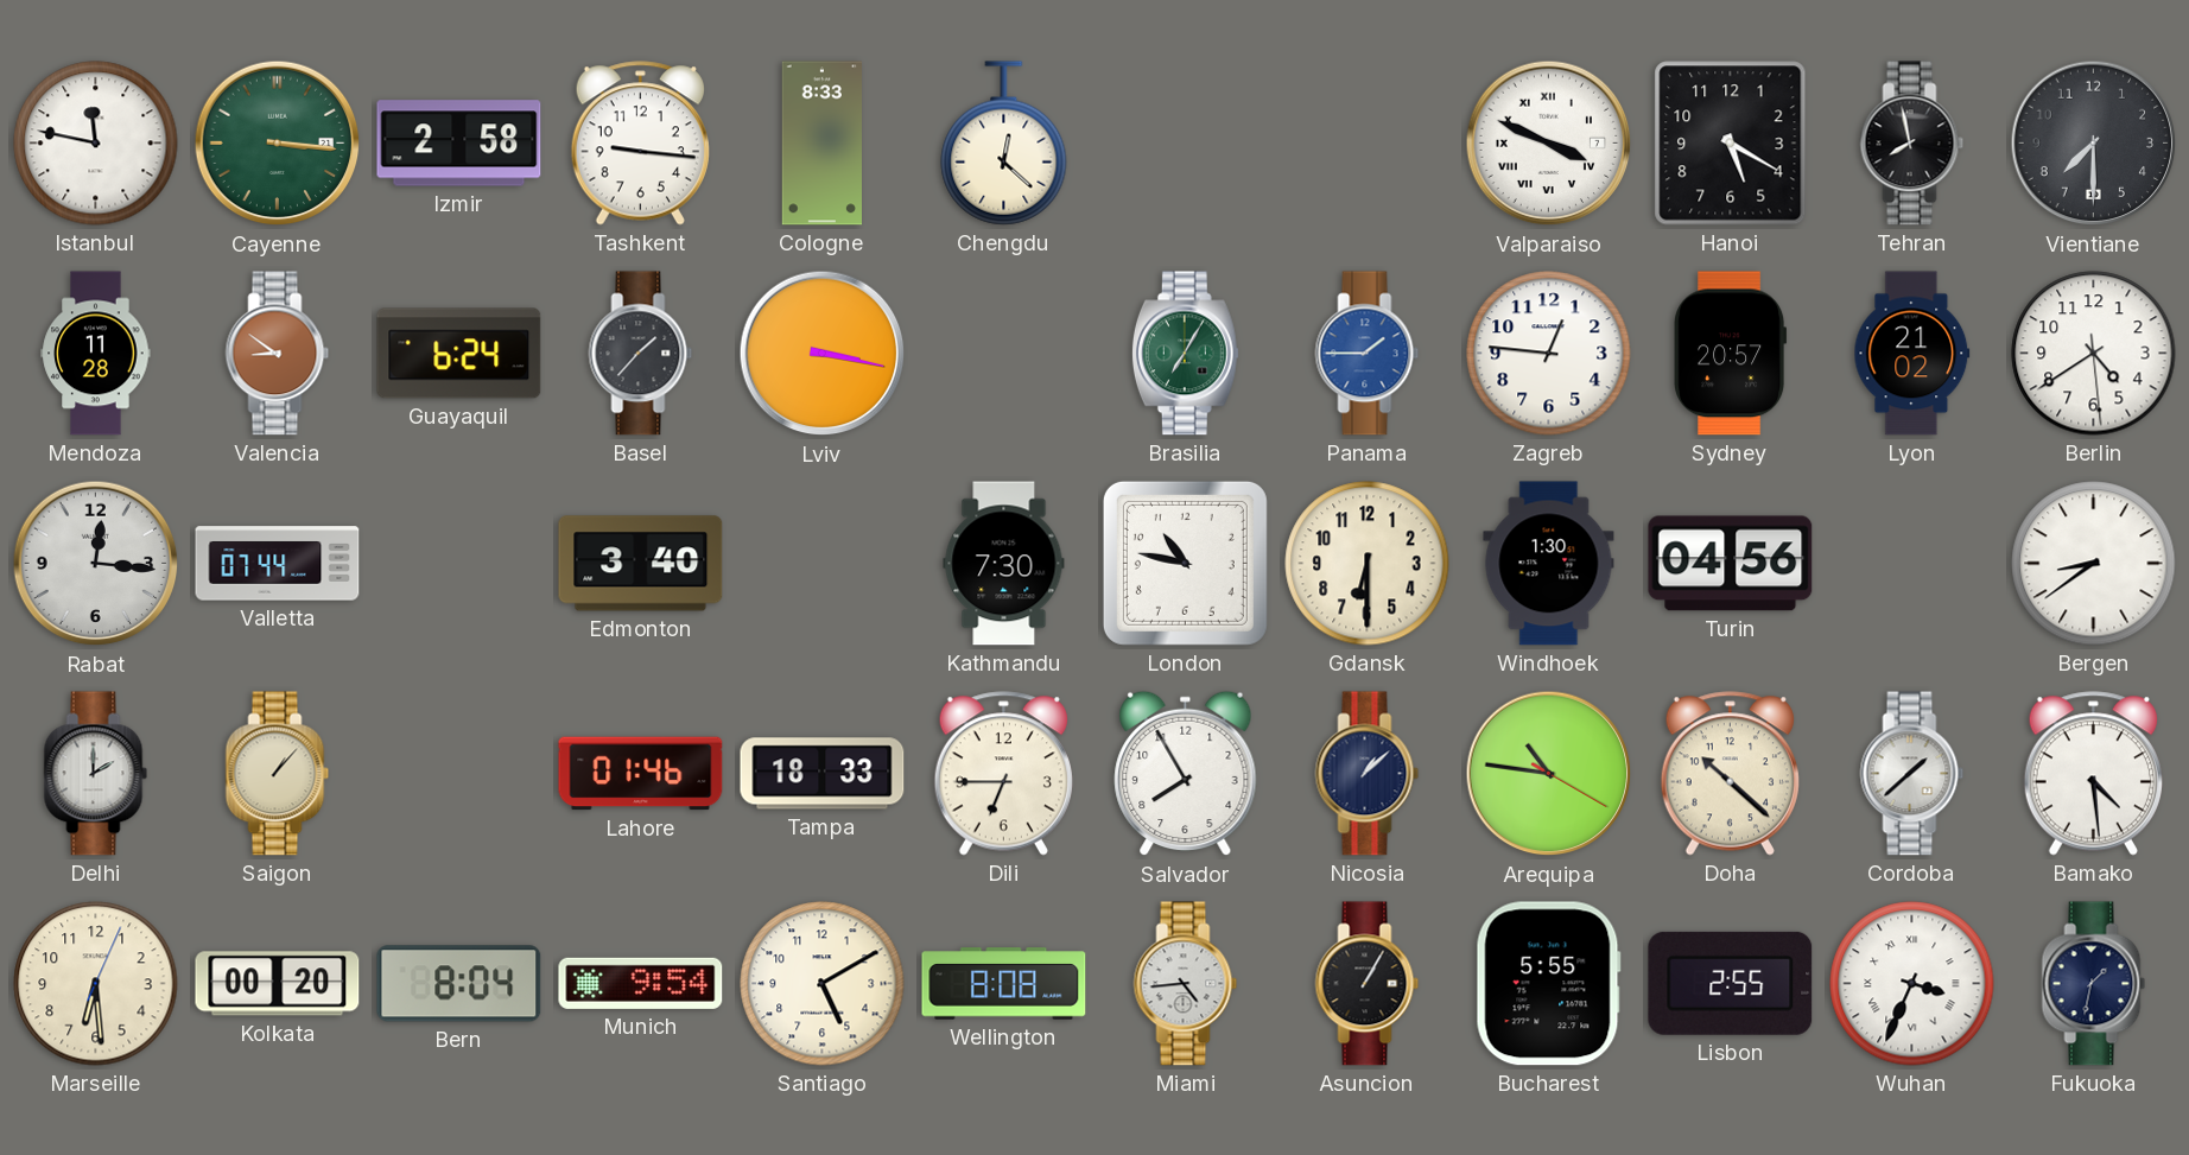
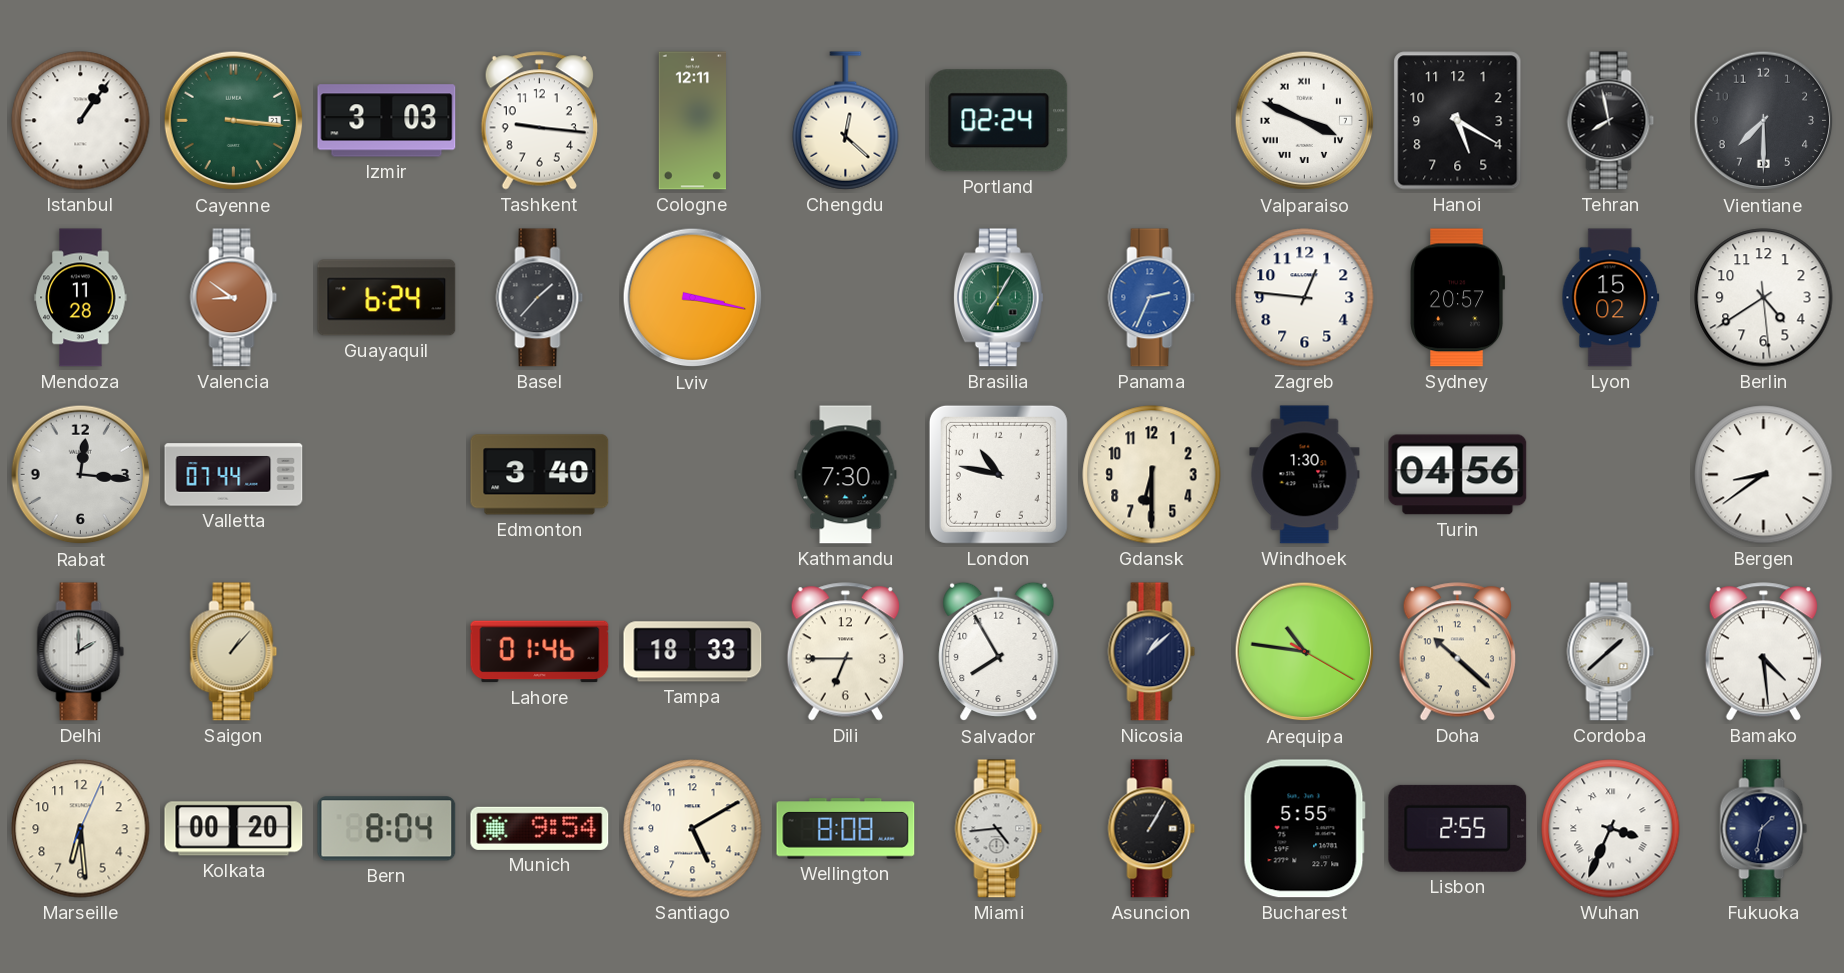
Istanbul: 11:47 -> 1:06
Izmir: 2:58 -> 3:03
Cologne: 8:33 -> 12:11
Portland: none -> 02:24
Panama: 1:45 -> 2:34
Lyon: 21:02 -> 15:02
